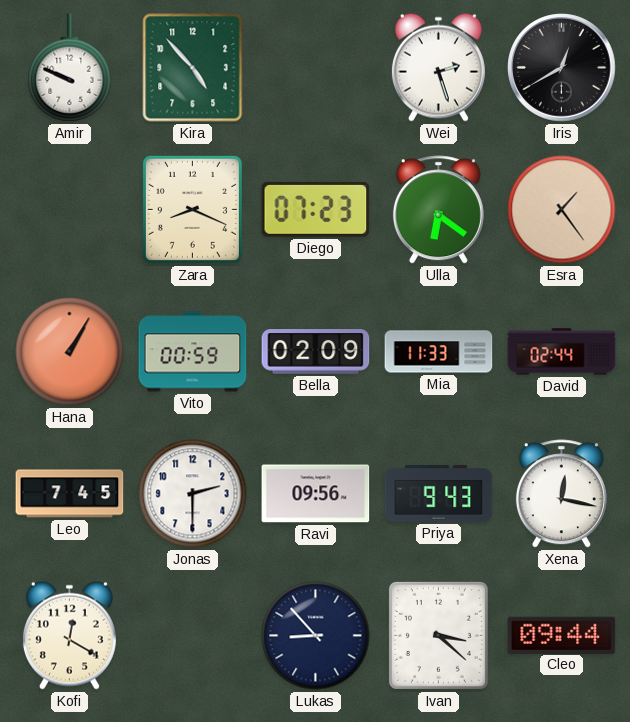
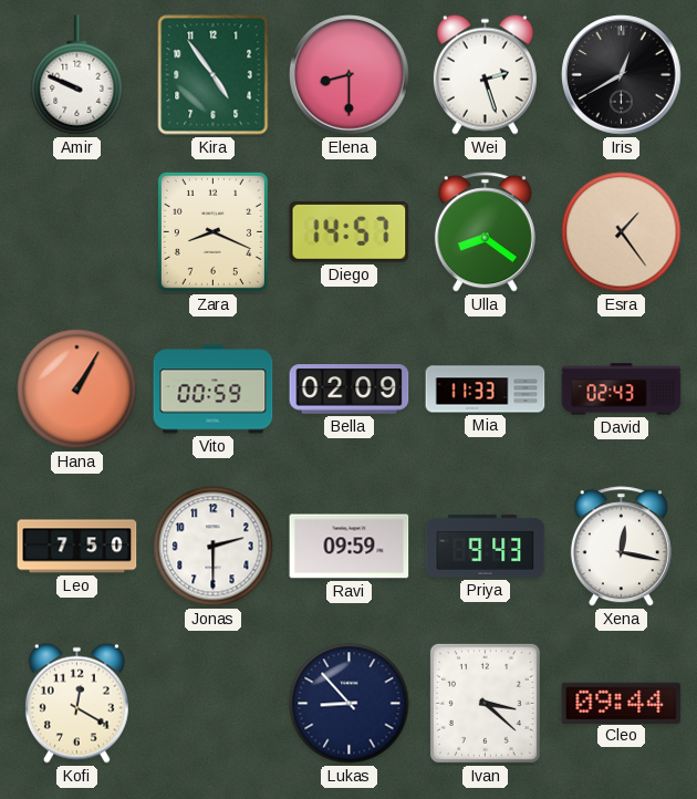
Kira: 4:53 -> 4:54
Elena: none -> 8:30
Diego: 07:23 -> 14:57
Ulla: 6:21 -> 8:21
David: 02:44 -> 02:43
Leo: 7:45 -> 7:50
Ravi: 09:56 -> 09:59
